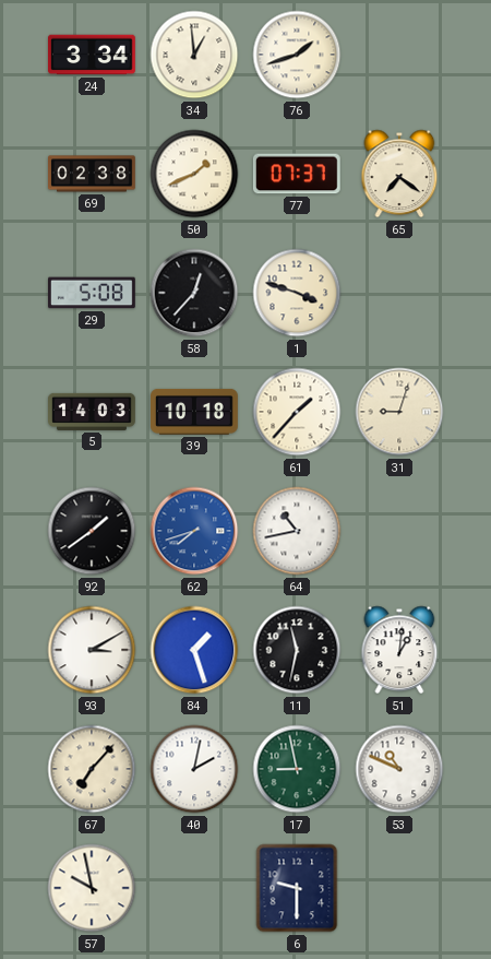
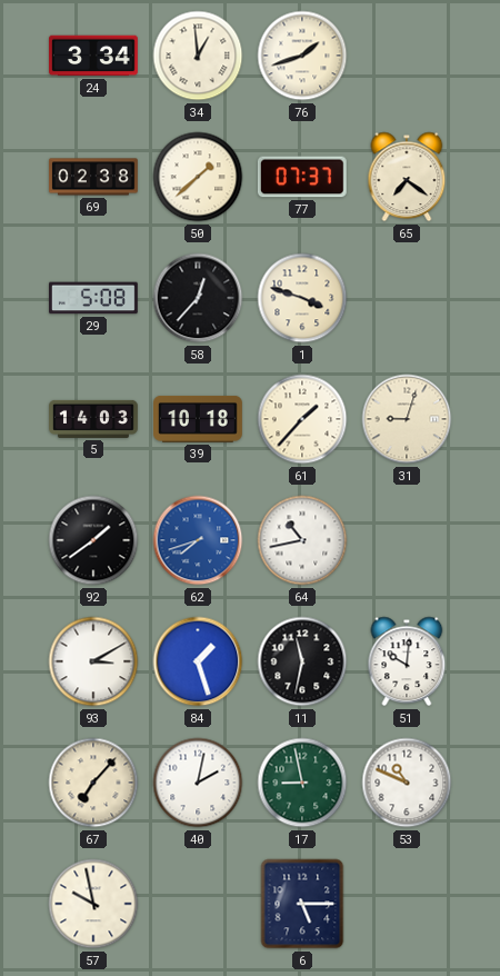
50: 1:41 -> 1:38
51: 1:01 -> 10:01
6: 9:30 -> 5:15
